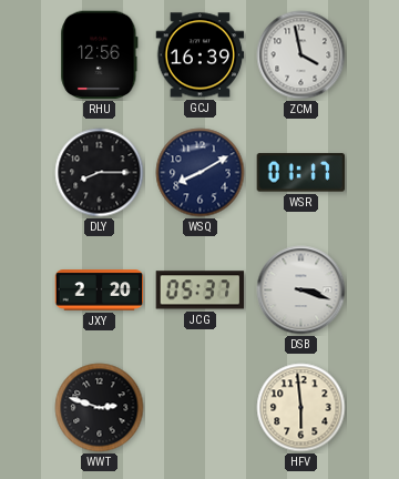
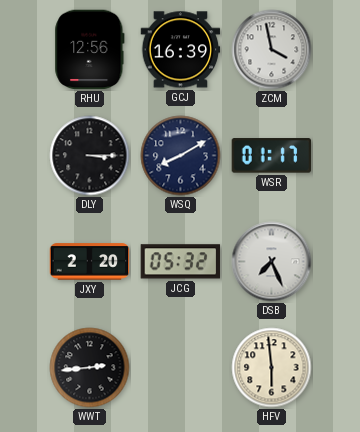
DLY: 8:15 -> 3:15
JCG: 05:37 -> 05:32
DSB: 3:18 -> 7:26
WWT: 2:48 -> 2:44
